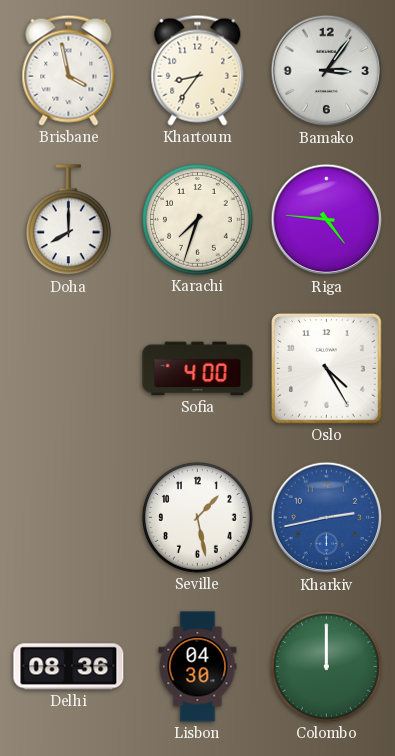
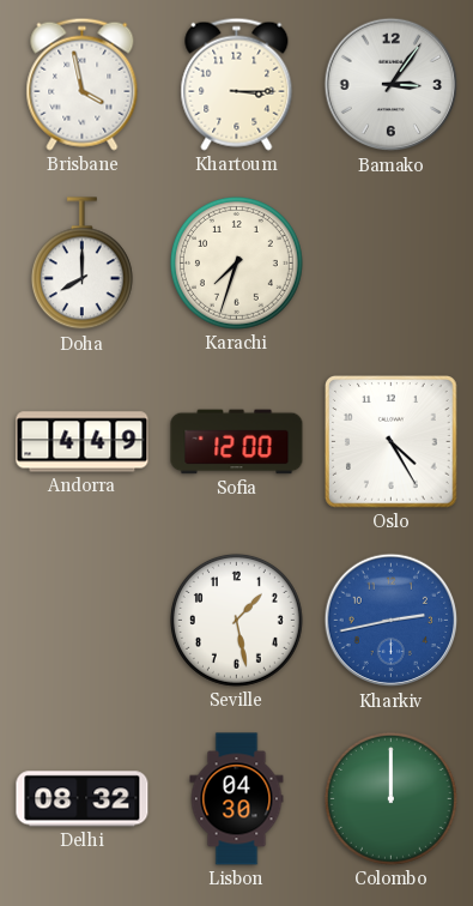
Khartoum: 8:36 -> 3:15
Riga: 4:46 -> none
Andorra: none -> 4:49
Sofia: 4:00 -> 12:00
Delhi: 08:36 -> 08:32
